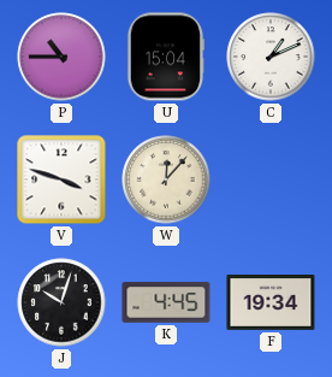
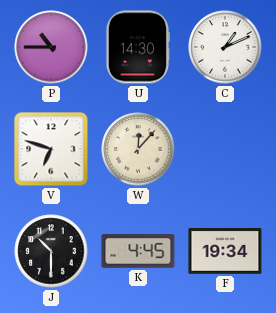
U: 15:04 -> 14:30
V: 3:48 -> 6:48
J: 10:03 -> 10:30
